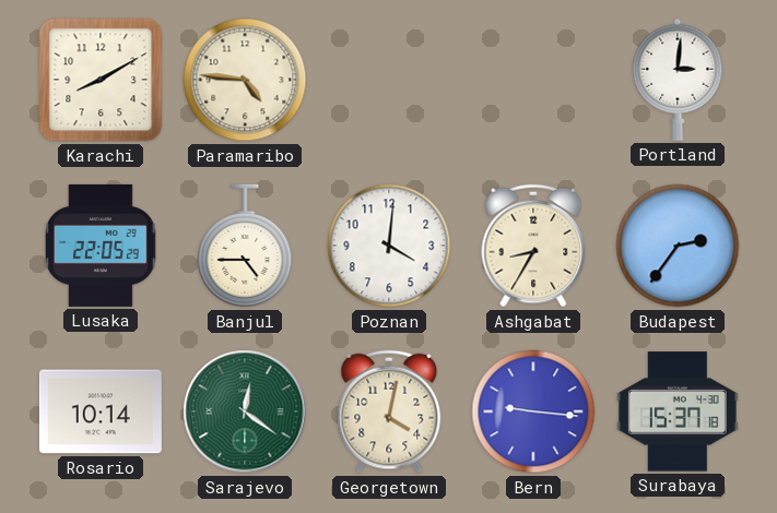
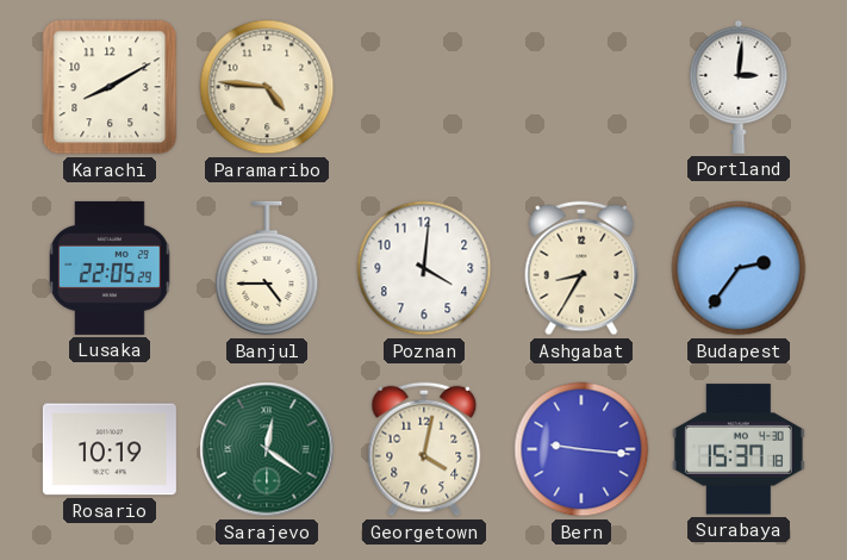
Rosario: 10:14 -> 10:19
